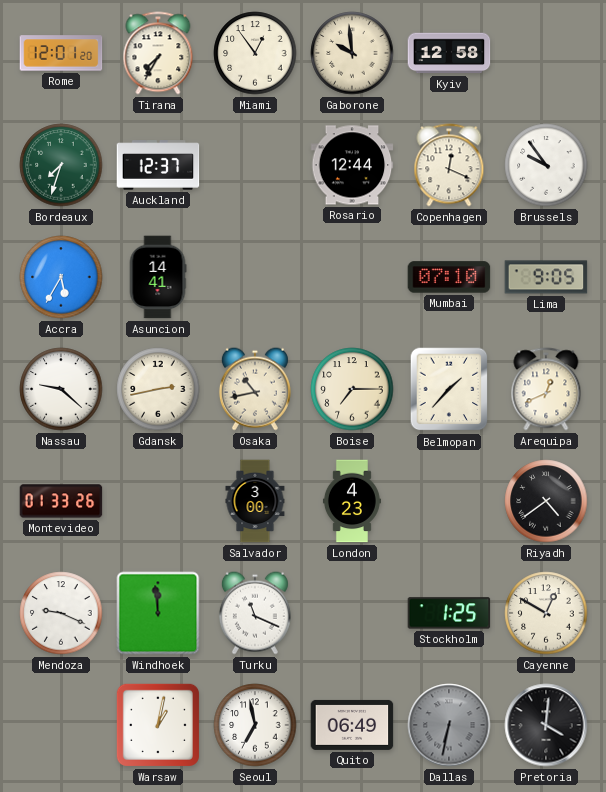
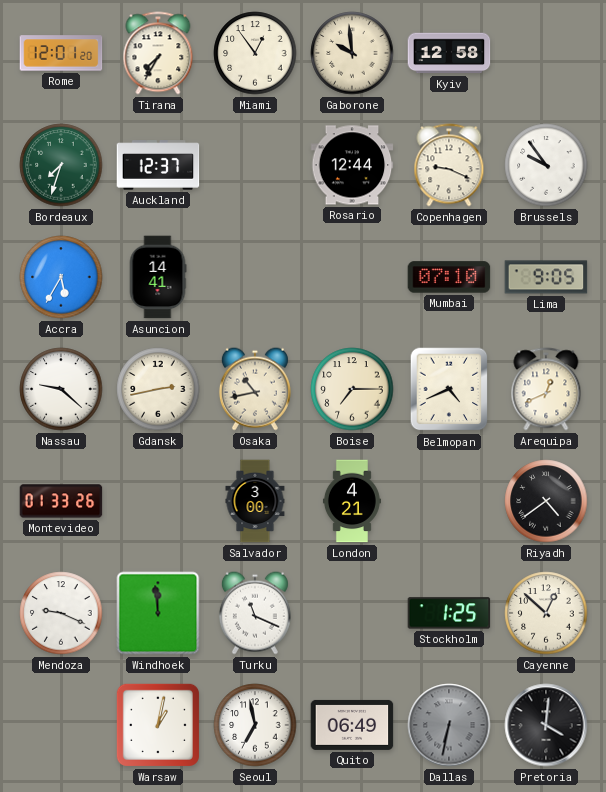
Copenhagen: 12:19 -> 9:19
Belmopan: 1:37 -> 4:41
London: 4:23 -> 4:21
Cayenne: 12:50 -> 12:52
